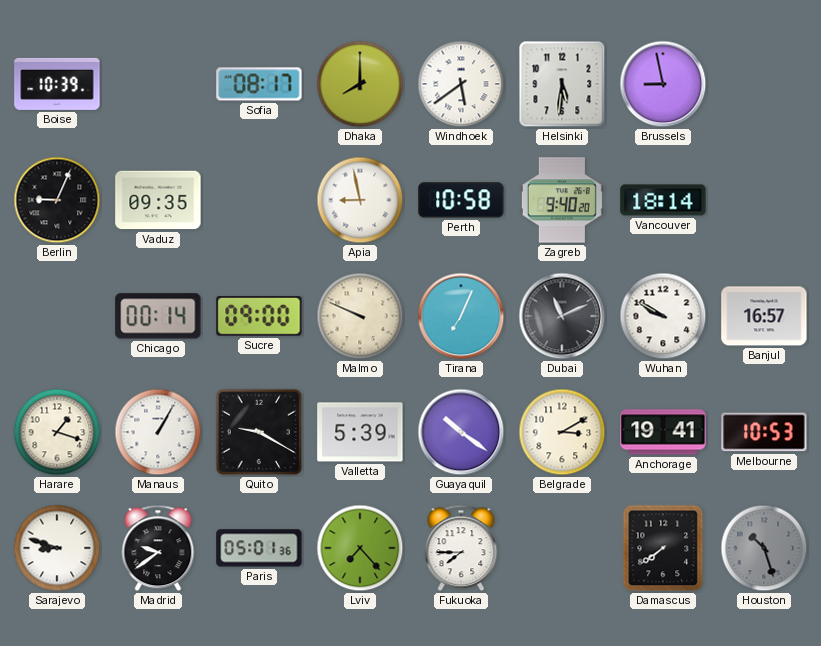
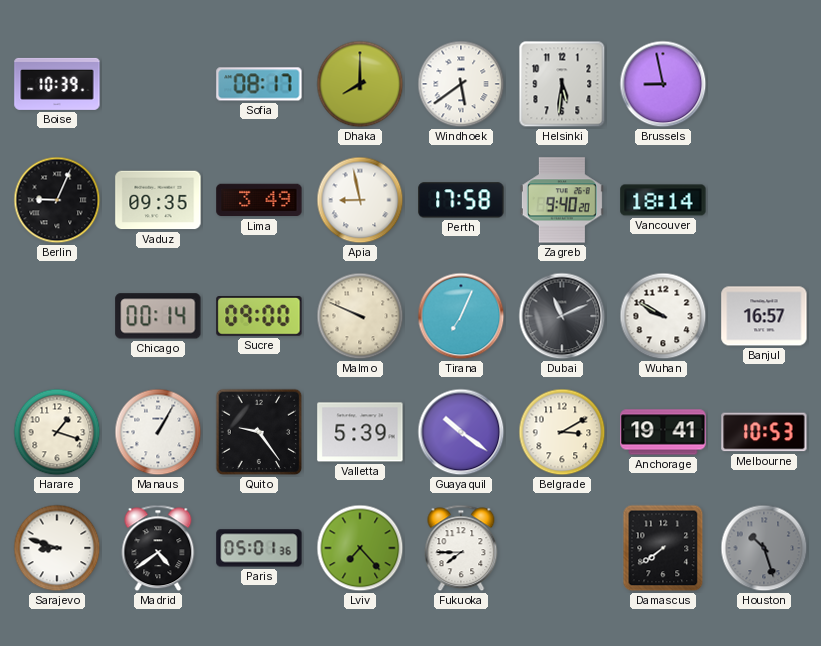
Lima: none -> 3:49
Perth: 10:58 -> 17:58
Quito: 9:20 -> 9:24
Madrid: 9:39 -> 4:39
